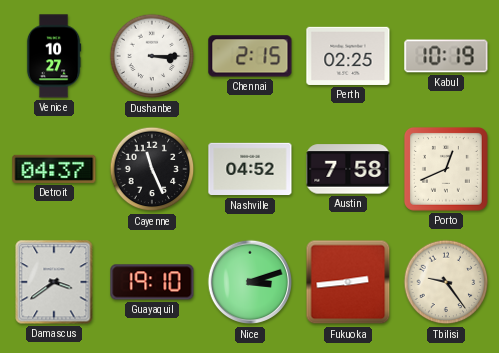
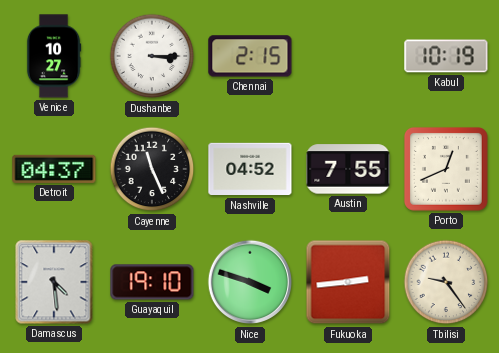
Perth: 02:25 -> none
Austin: 7:58 -> 7:55
Damascus: 3:39 -> 4:29
Nice: 3:12 -> 3:48
